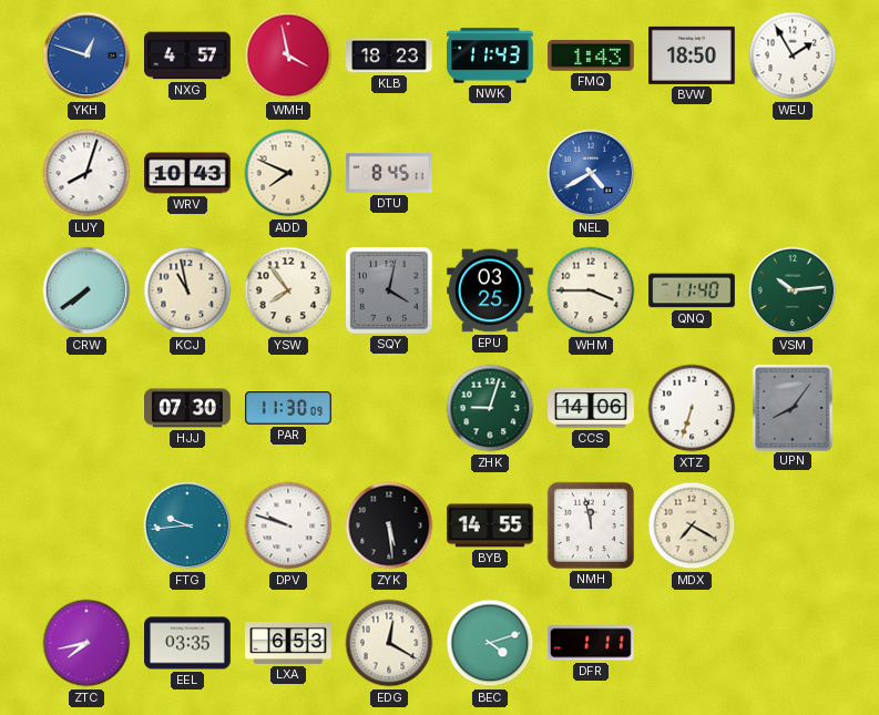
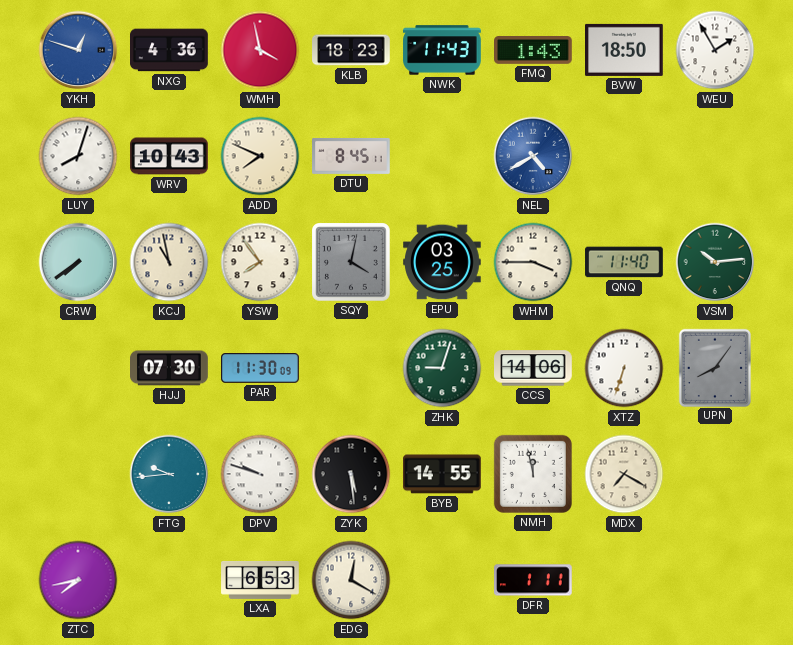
NXG: 4:57 -> 4:36
EEL: 03:35 -> none
BEC: 4:12 -> none
